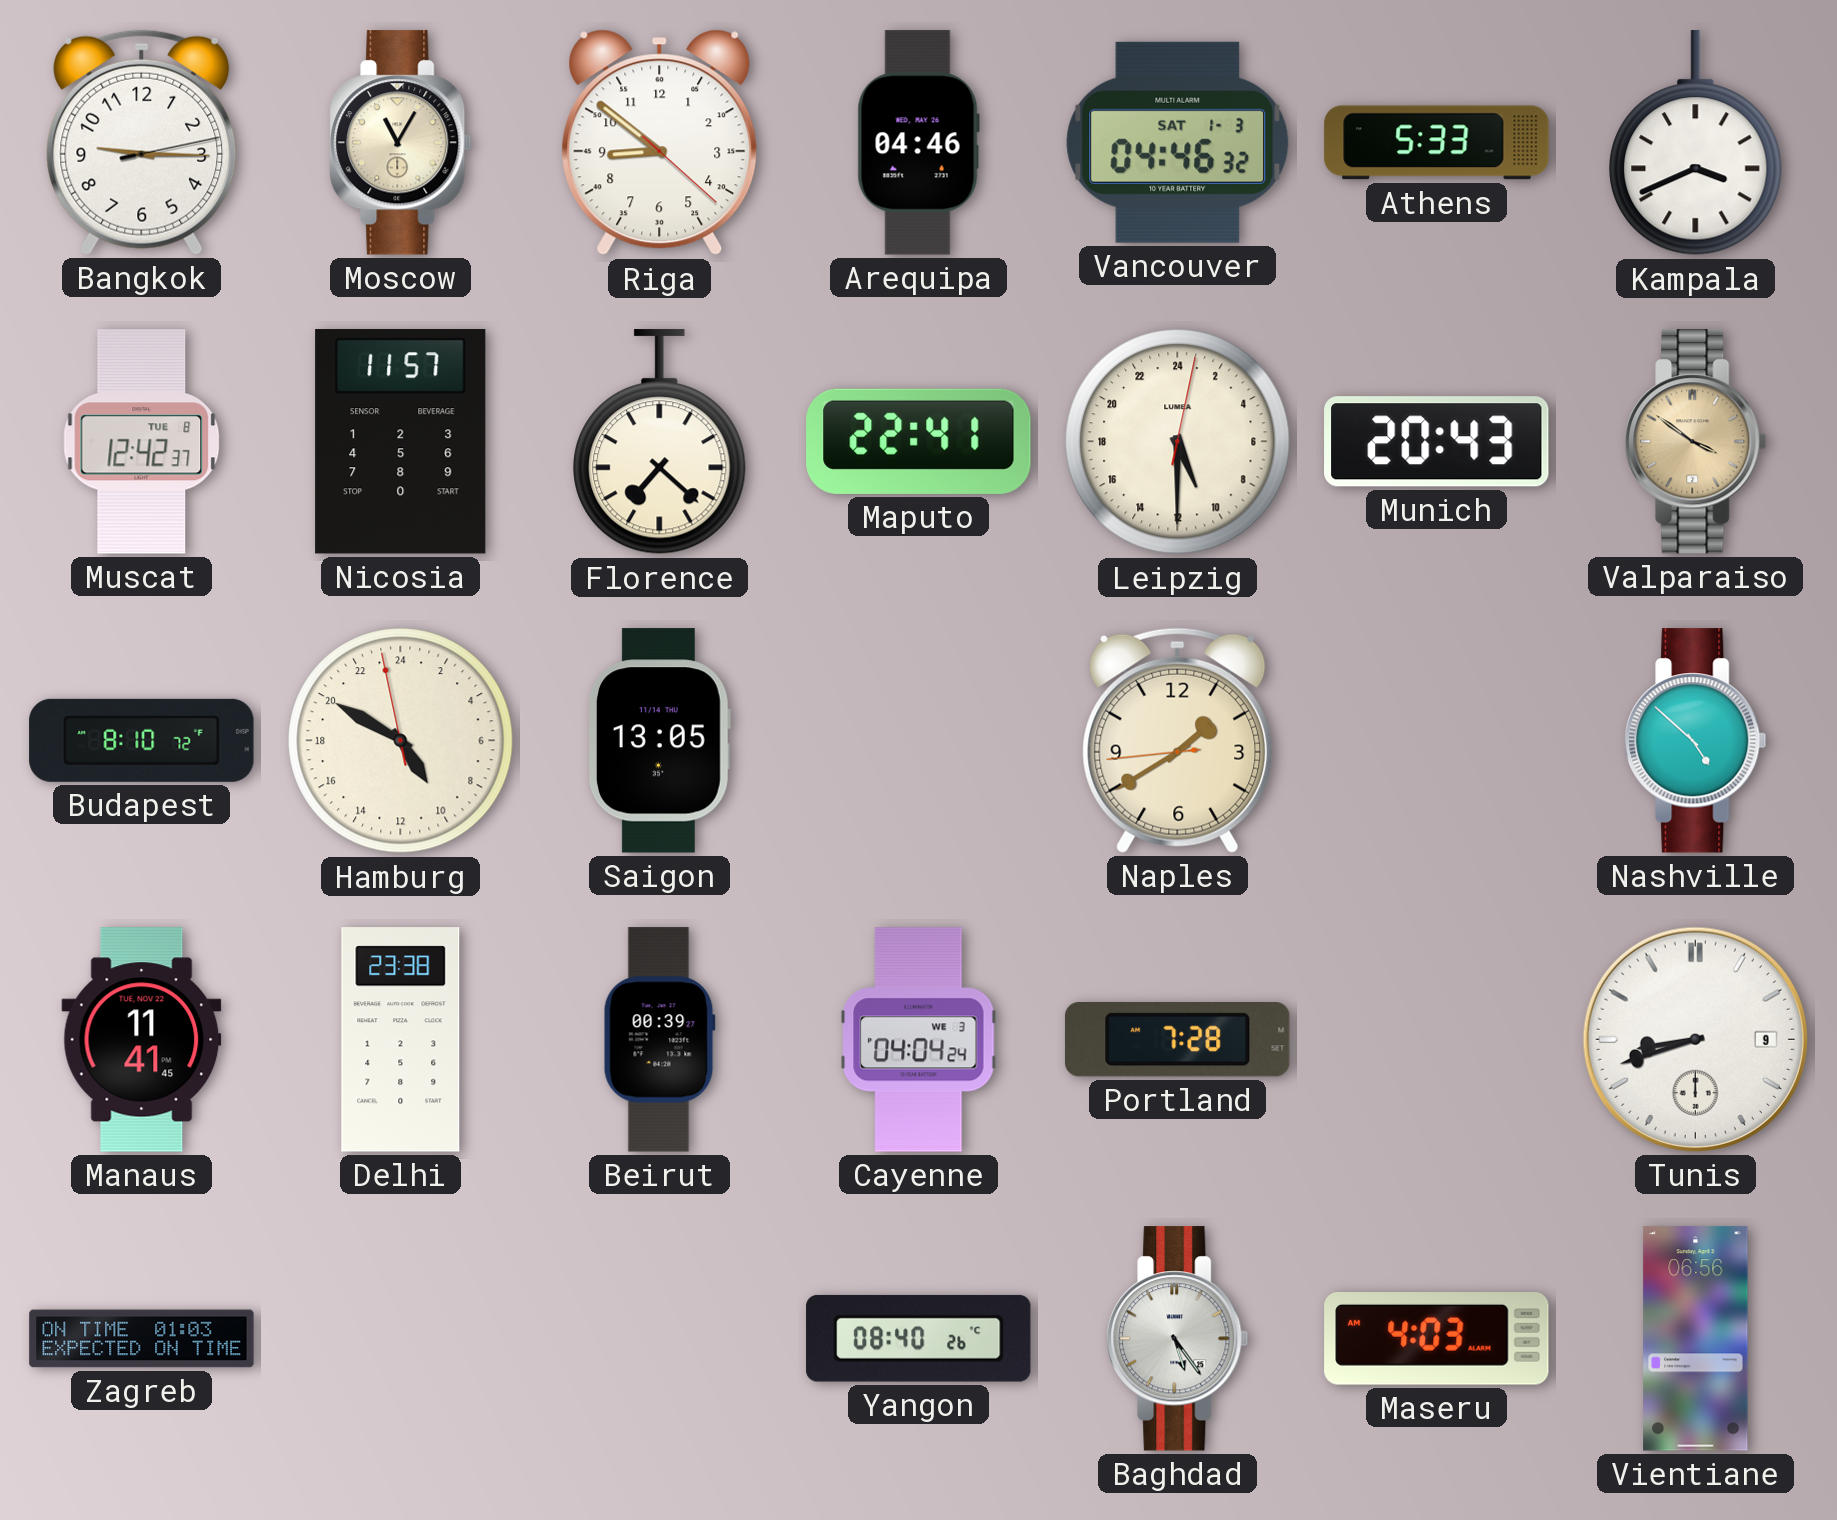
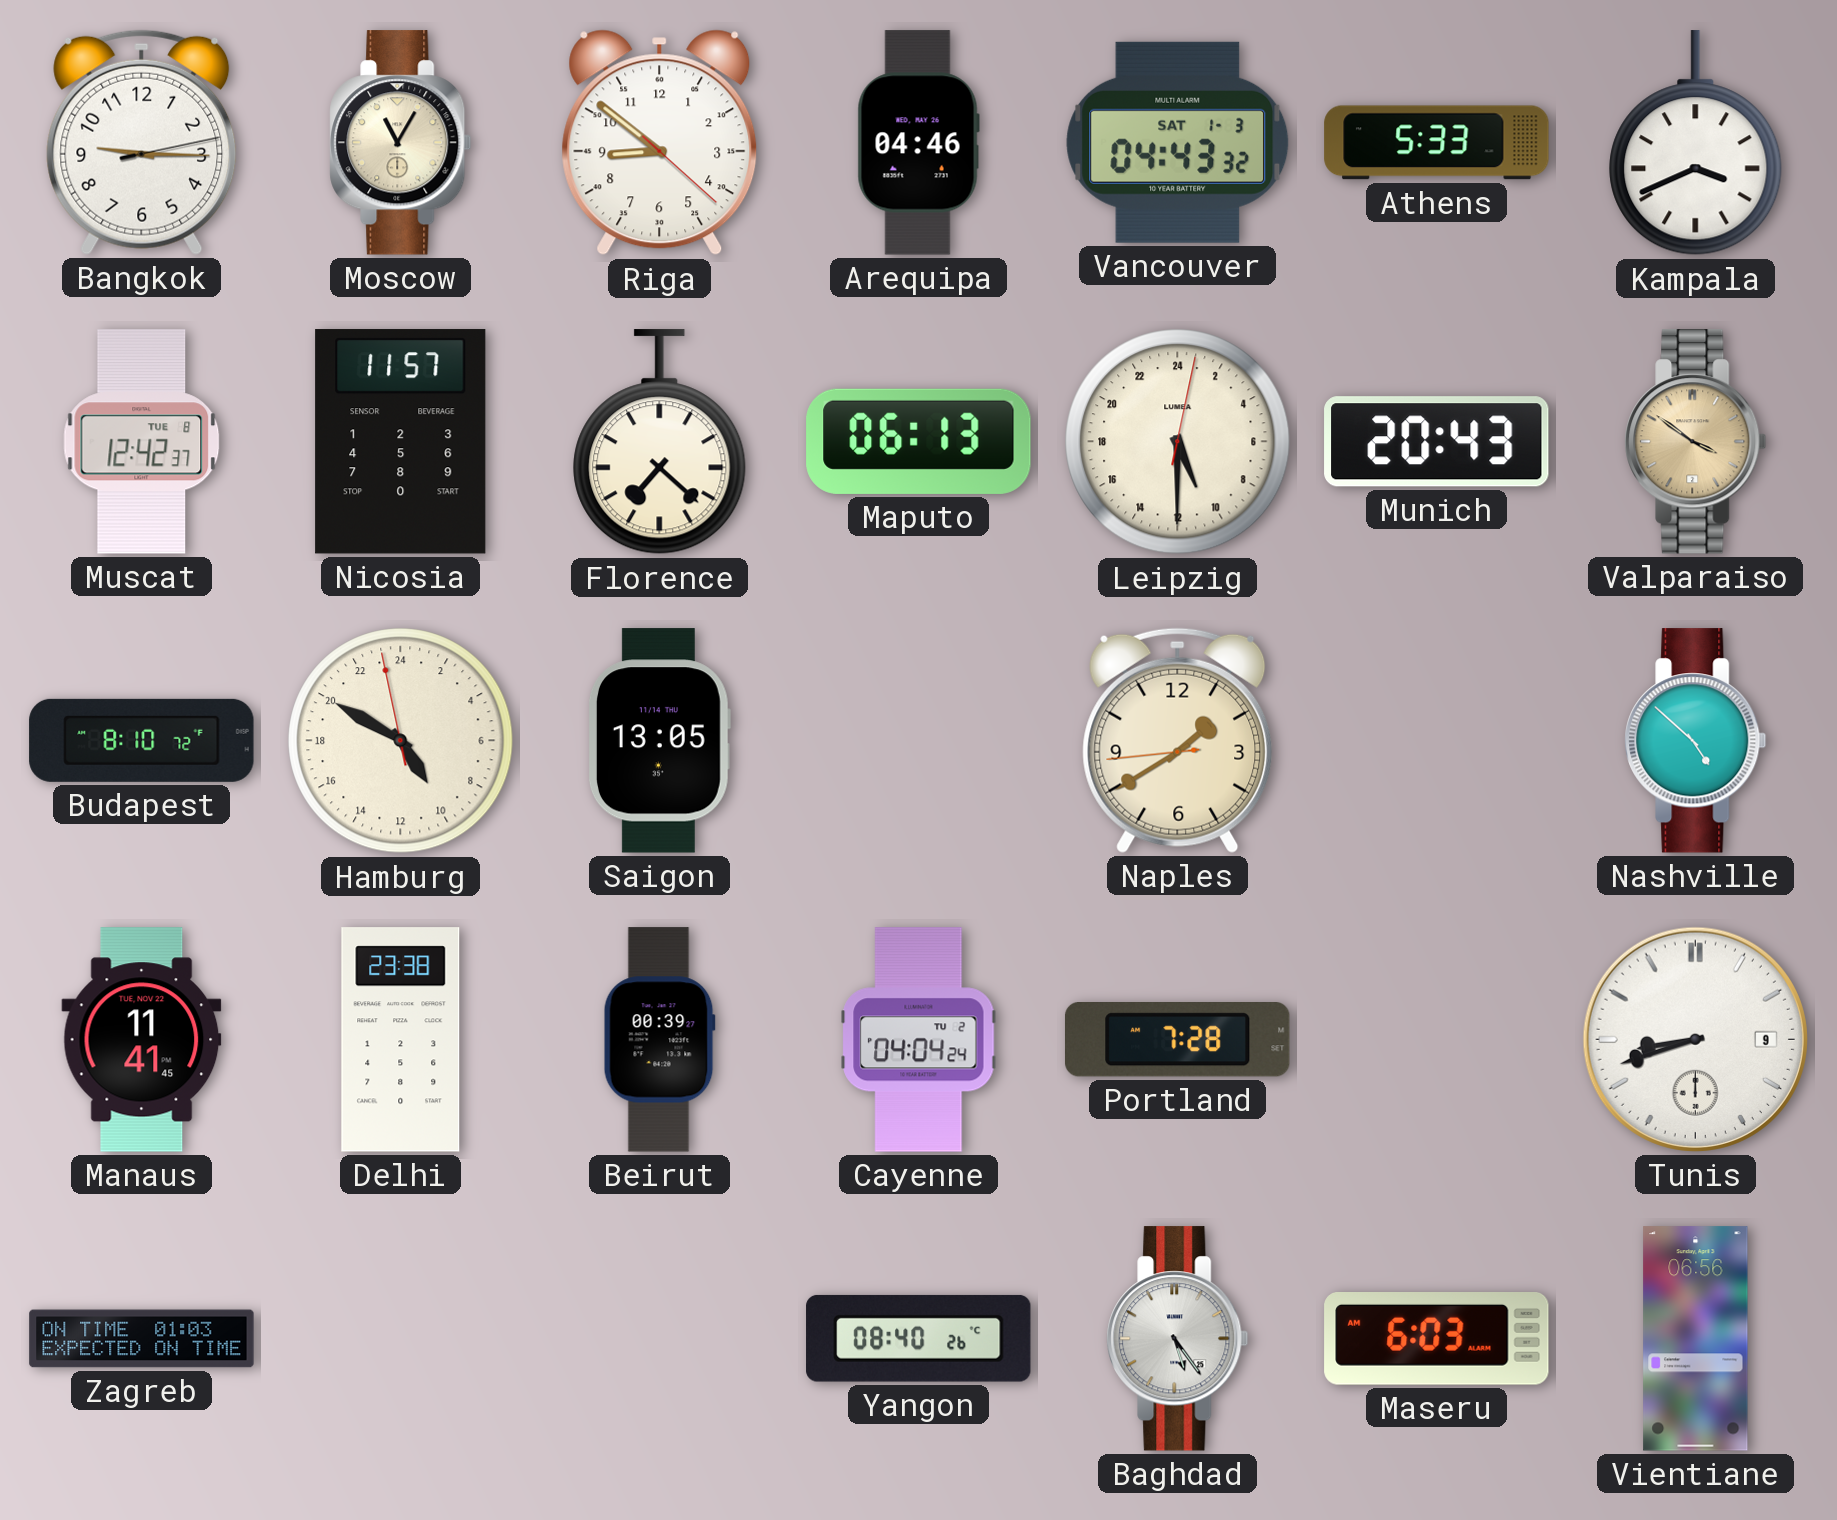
Vancouver: 04:46 -> 04:43
Maputo: 22:41 -> 06:13
Cayenne date: WE 3 -> TU 2
Maseru: 4:03 -> 6:03
